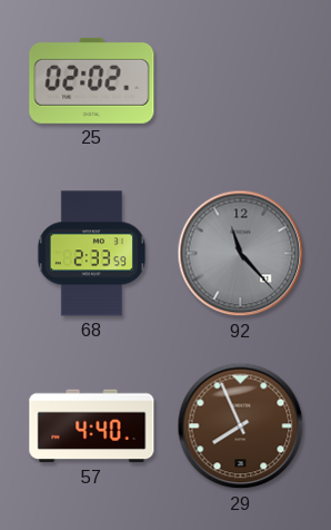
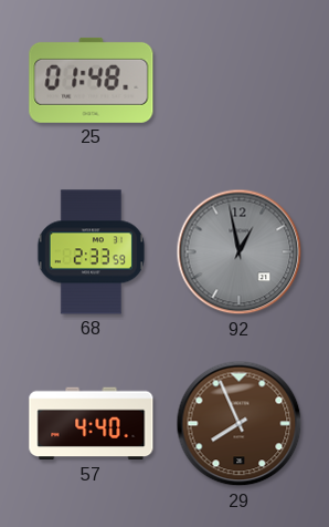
25: 02:02 -> 01:48
92: 11:23 -> 12:58
